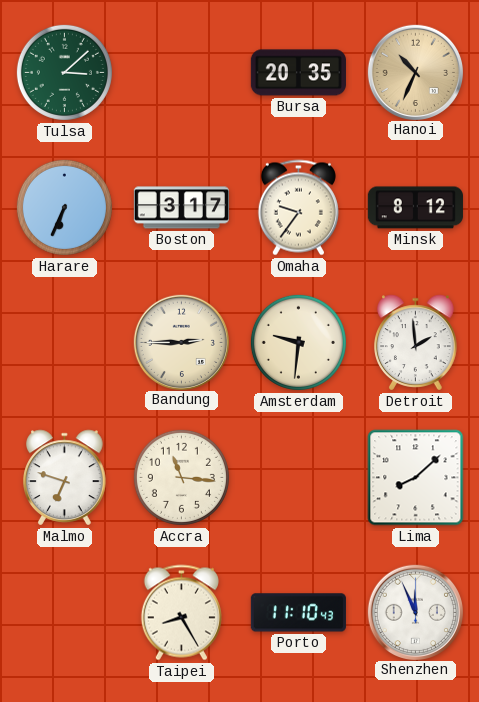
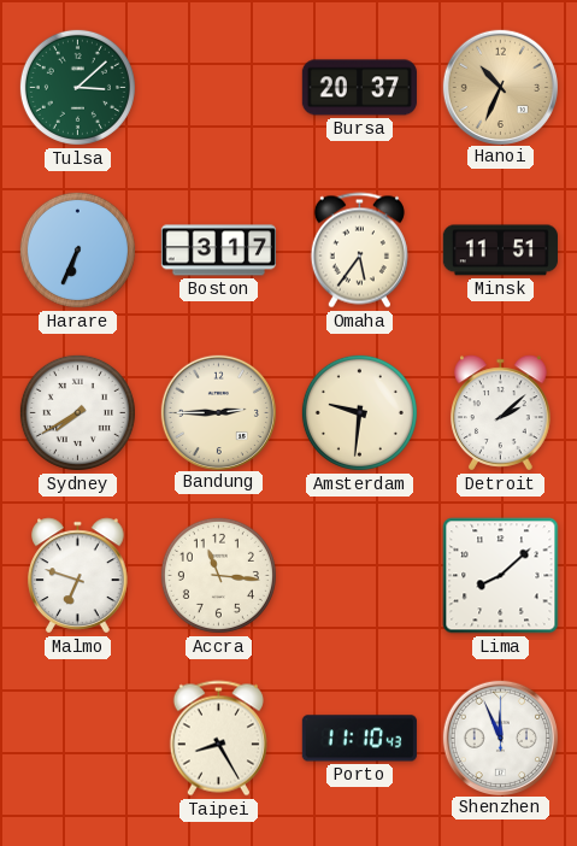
Bursa: 20:35 -> 20:37
Omaha: 9:36 -> 5:36
Minsk: 8:12 -> 11:51
Sydney: none -> 7:40
Detroit: 1:59 -> 2:08
